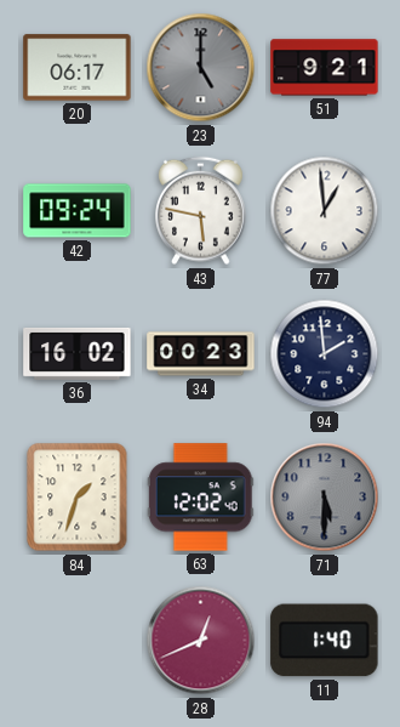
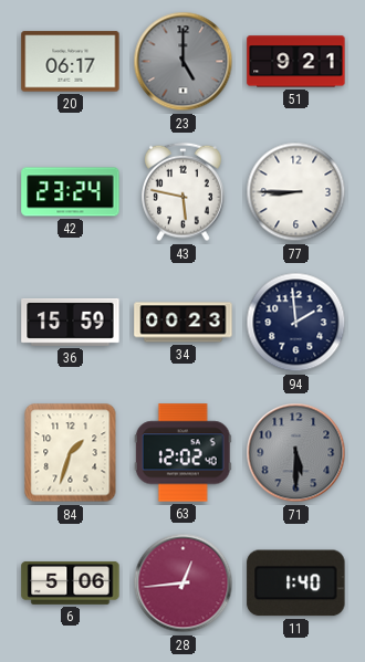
42: 09:24 -> 23:24
77: 12:59 -> 8:45
36: 16:02 -> 15:59
6: none -> 5:06
28: 12:41 -> 12:44
